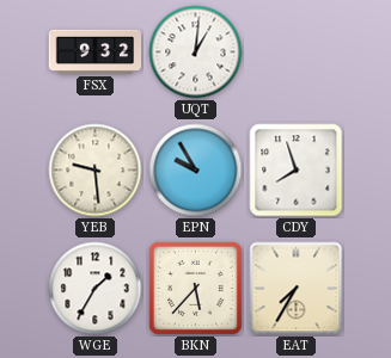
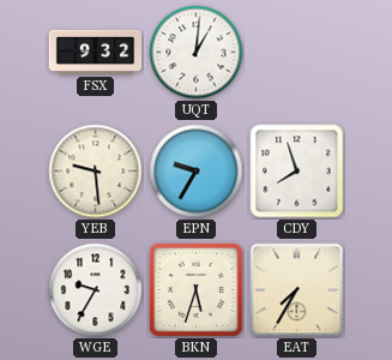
EPN: 9:55 -> 9:35
WGE: 1:35 -> 9:35
BKN: 5:37 -> 5:33
